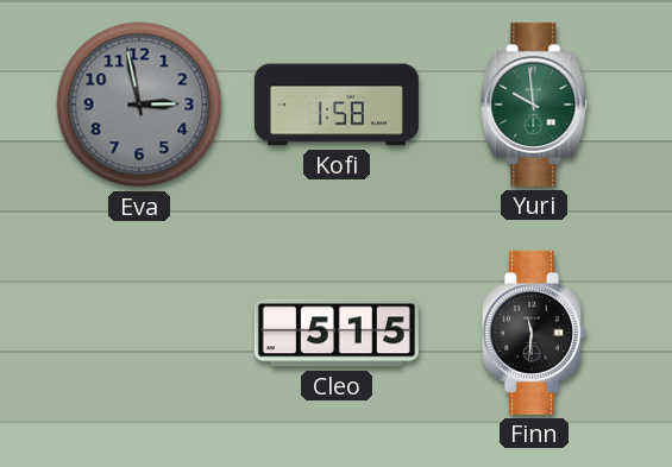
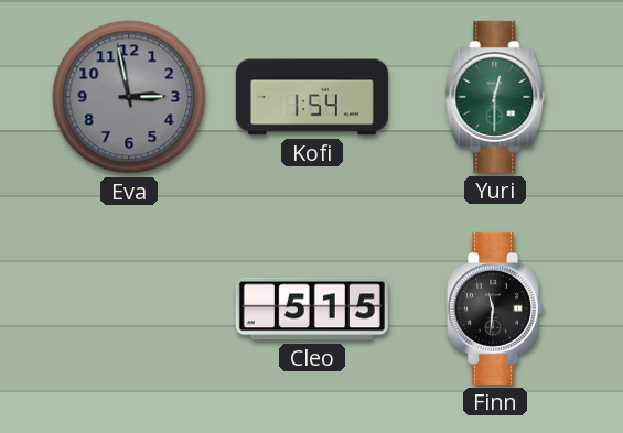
Kofi: 1:58 -> 1:54
Yuri: 9:59 -> 12:30
